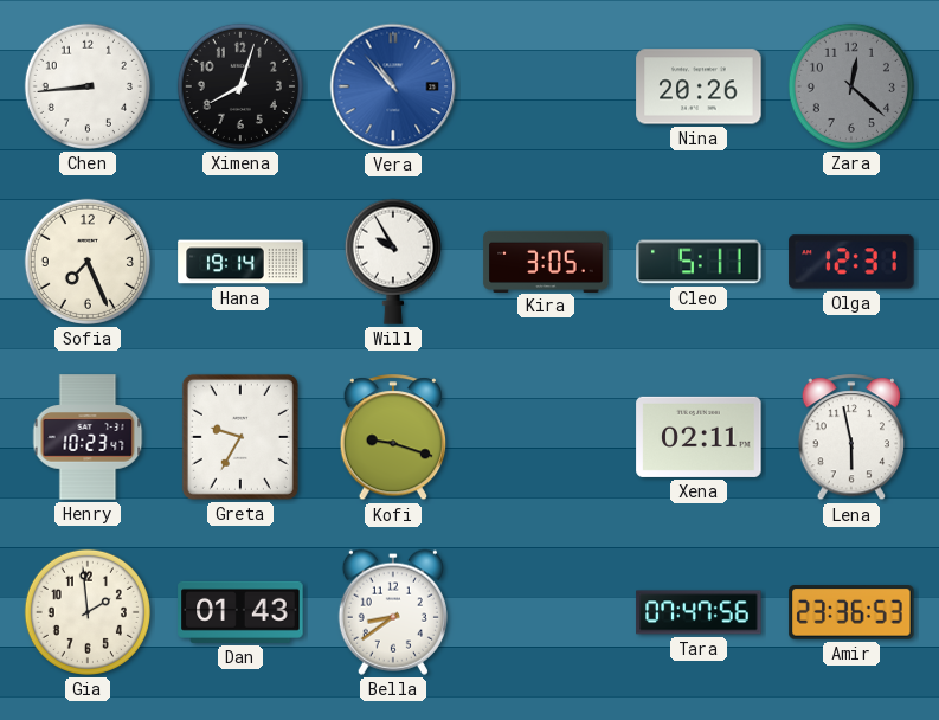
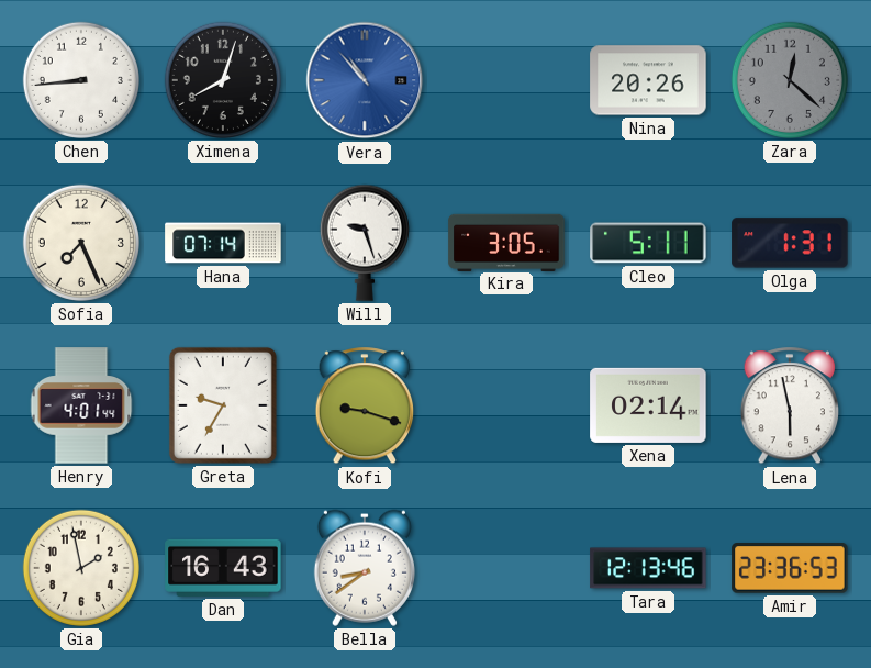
Hana: 19:14 -> 07:14
Will: 9:55 -> 9:27
Olga: 12:31 -> 1:31
Henry: 10:23 -> 4:01
Xena: 02:11 -> 02:14
Gia: 1:59 -> 1:58
Dan: 01:43 -> 16:43
Tara: 07:47 -> 12:13
